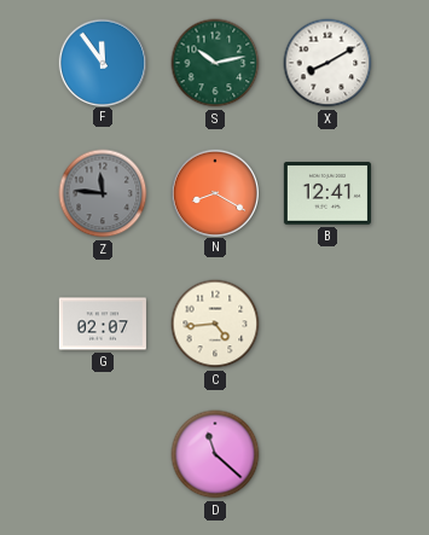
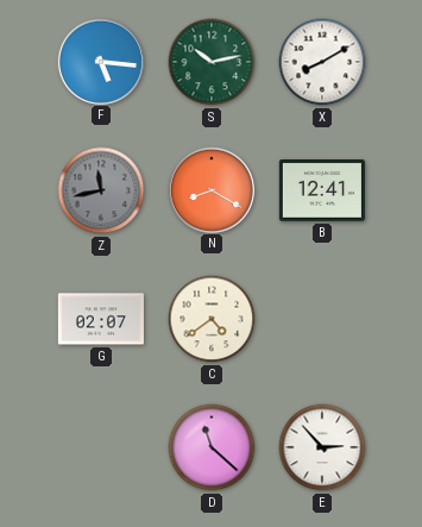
F: 11:54 -> 5:16
Z: 11:46 -> 11:43
C: 4:44 -> 4:39
E: none -> 2:53
